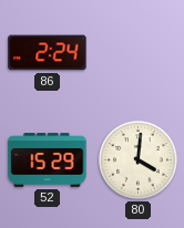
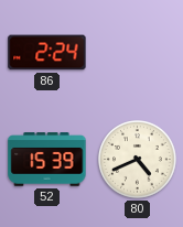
52: 15:29 -> 15:39
80: 4:01 -> 4:41
